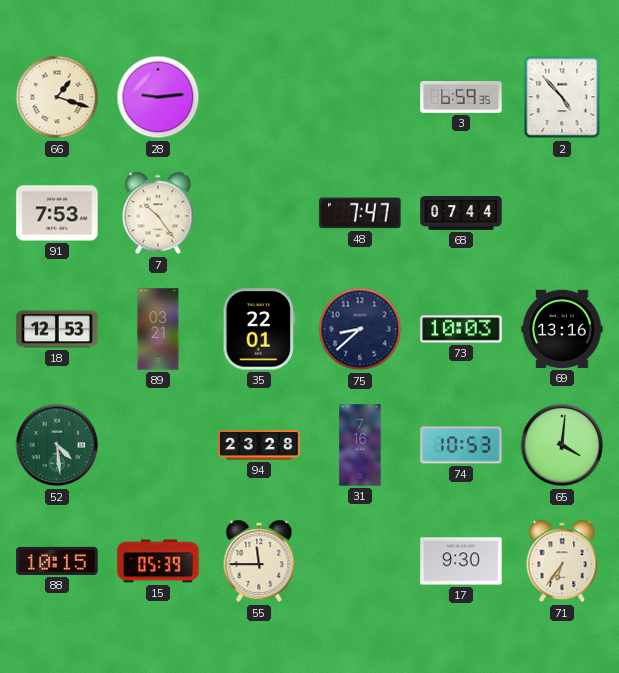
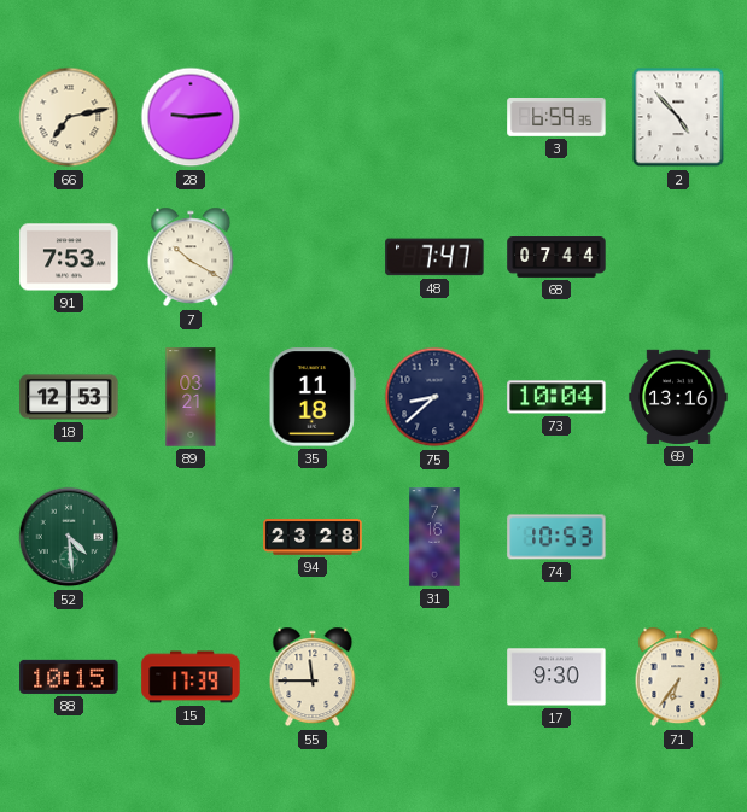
66: 1:18 -> 7:13
7: 10:24 -> 10:20
35: 22:01 -> 11:18
73: 10:03 -> 10:04
65: 4:01 -> none
15: 05:39 -> 17:39
